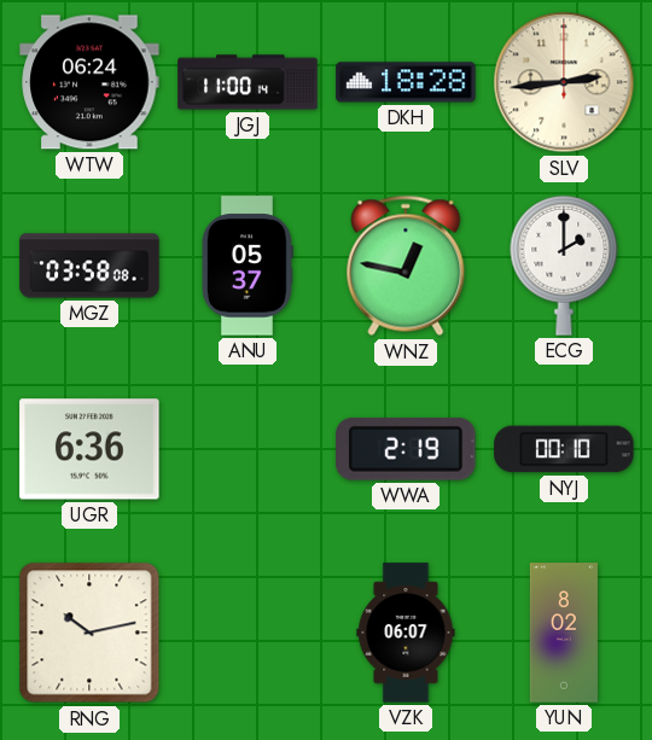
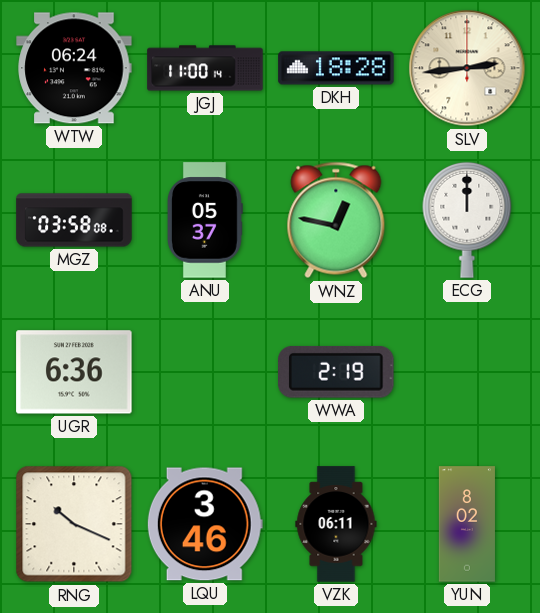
ECG: 2:00 -> 12:00
NYJ: 00:10 -> none
RNG: 10:13 -> 10:19
LQU: none -> 3:46
VZK: 06:07 -> 06:11
